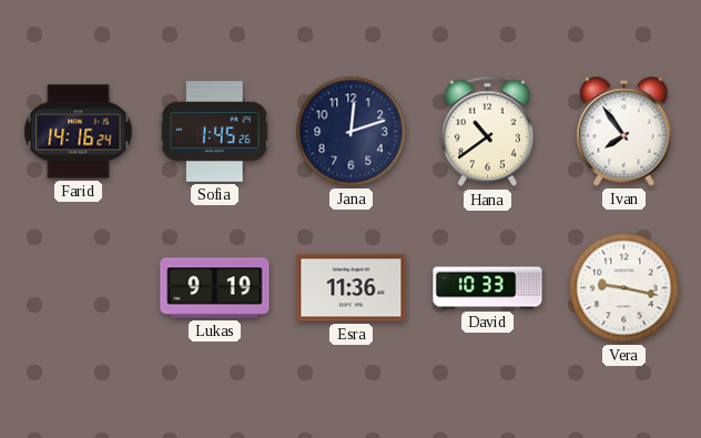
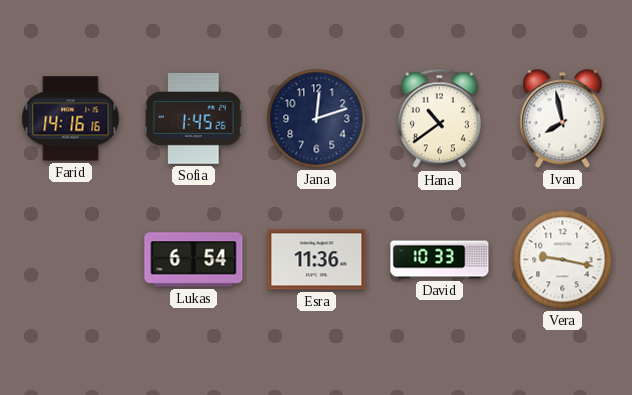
Farid: 14:16:24 -> 14:16:16
Ivan: 7:54 -> 7:58
Lukas: 9:19 -> 6:54
